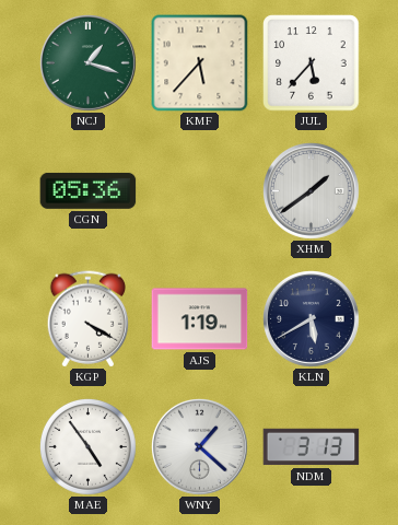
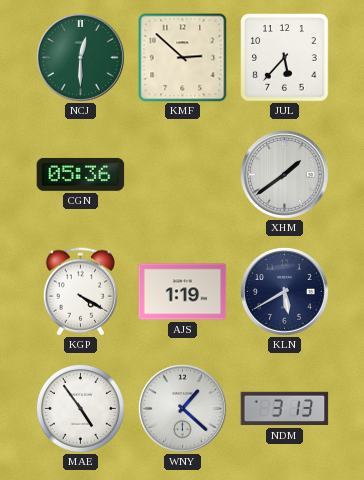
NCJ: 1:18 -> 12:30
KMF: 5:37 -> 2:52
